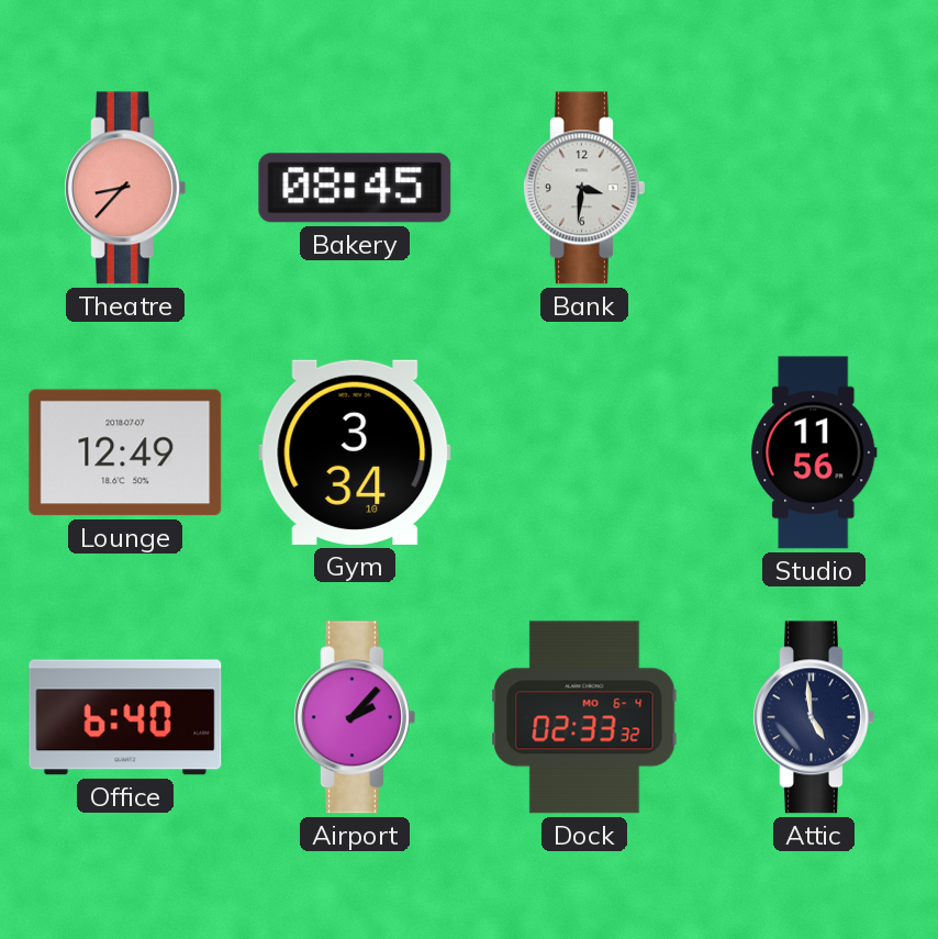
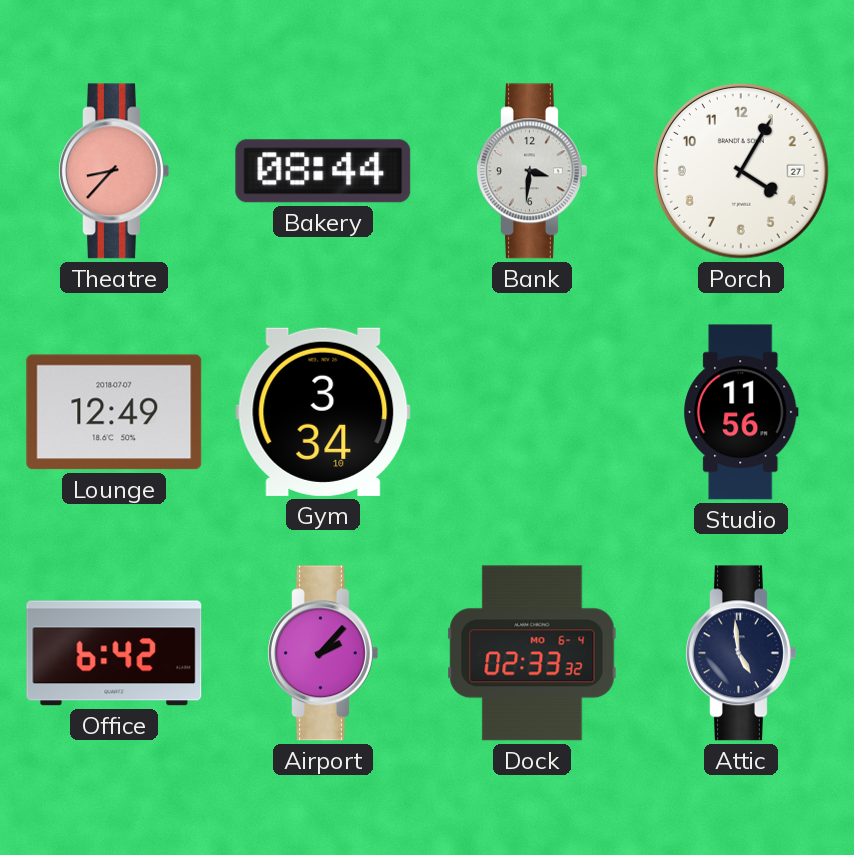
Bakery: 08:45 -> 08:44
Porch: none -> 4:05
Office: 6:40 -> 6:42
